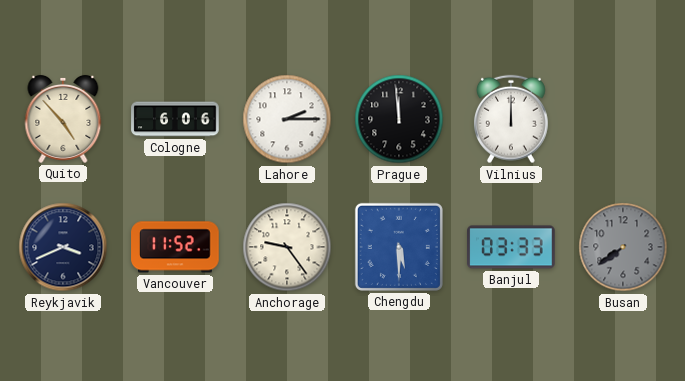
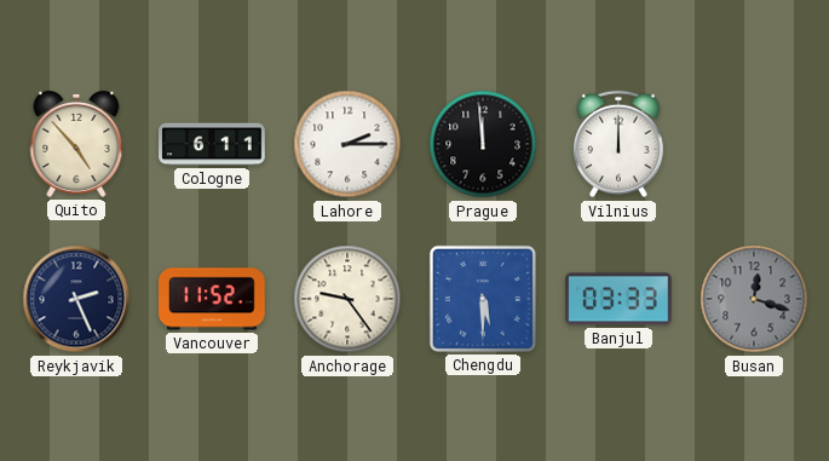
Cologne: 6:06 -> 6:11
Reykjavik: 3:41 -> 2:26
Busan: 7:39 -> 12:18
